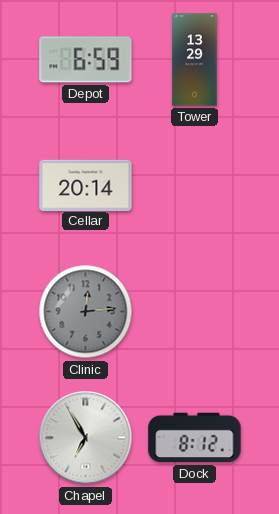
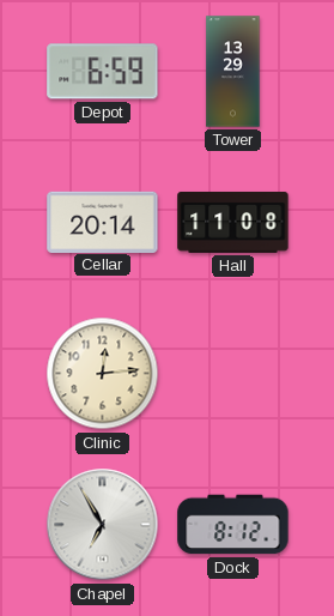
Hall: none -> 11:08
Clinic dial: grey -> cream
